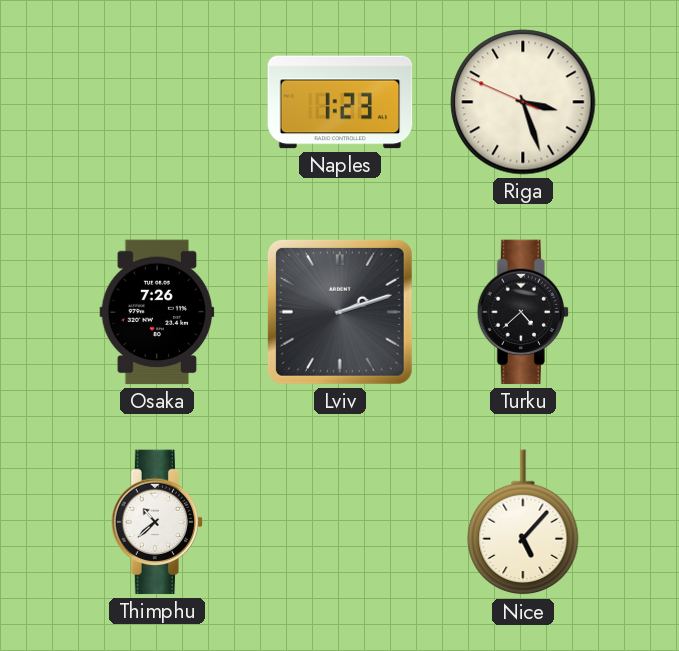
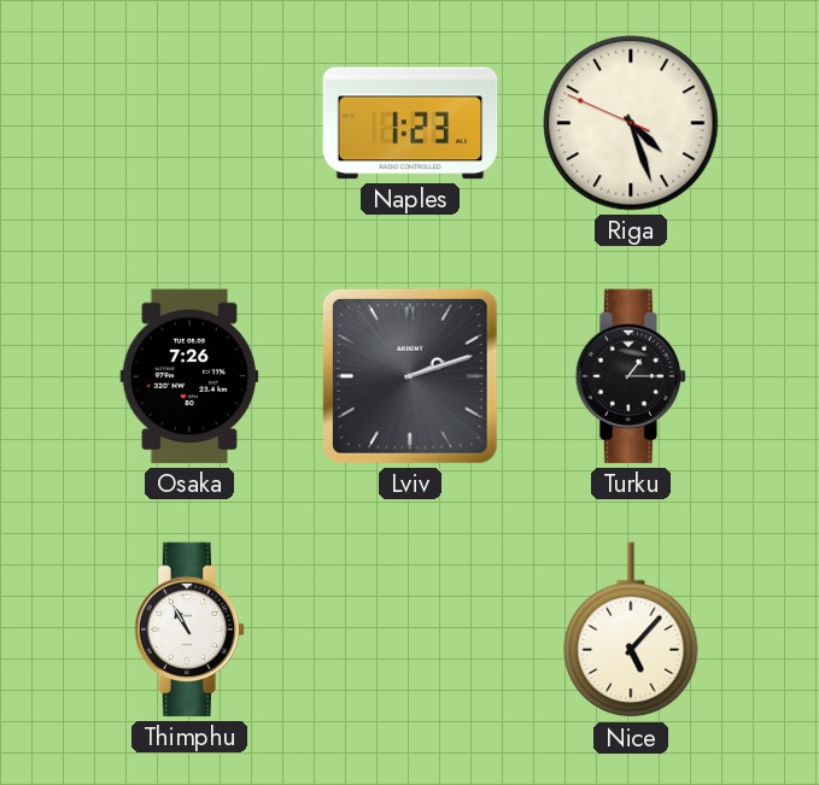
Riga: 3:26 -> 4:26
Turku: 4:38 -> 1:15
Thimphu: 10:38 -> 10:55
